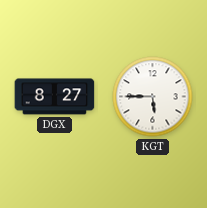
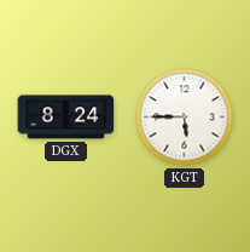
DGX: 8:27 -> 8:24
